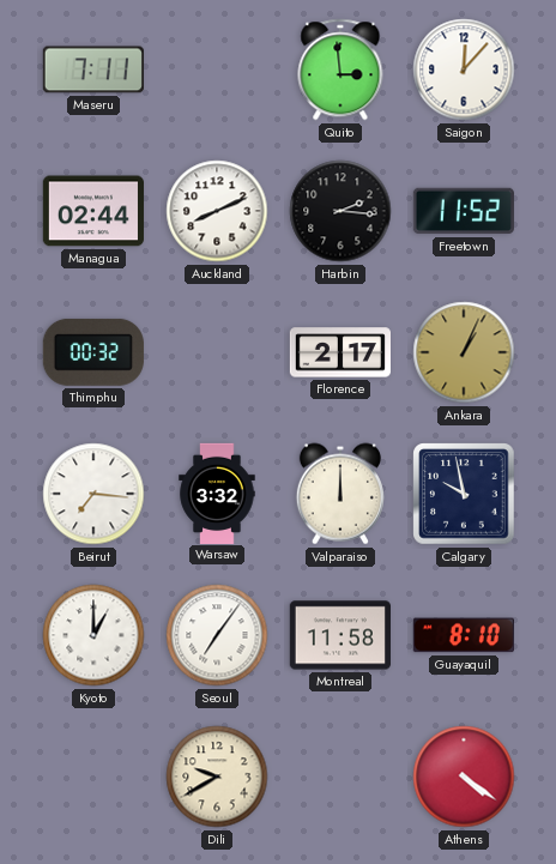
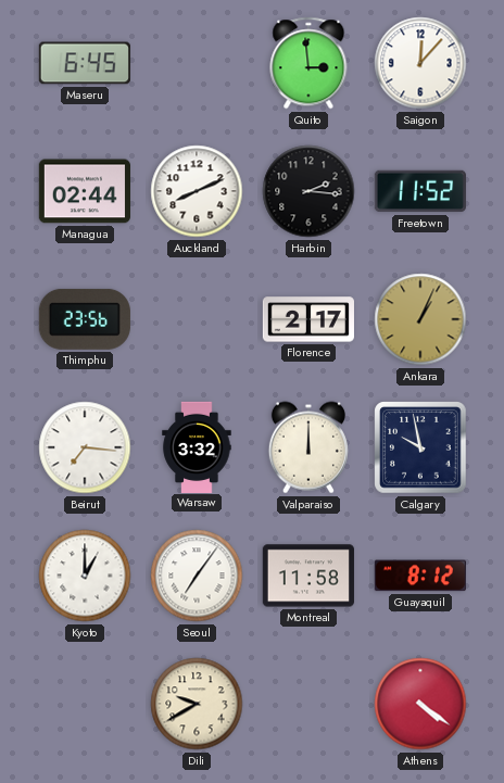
Maseru: 7:11 -> 6:45
Thimphu: 00:32 -> 23:56
Guayaquil: 8:10 -> 8:12
